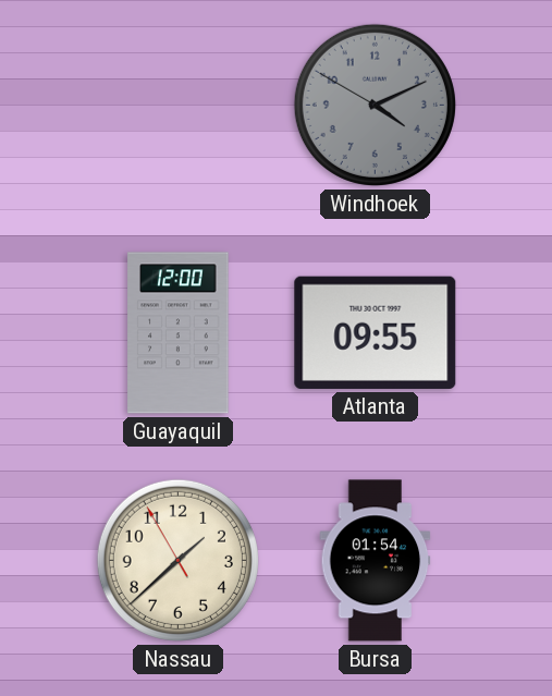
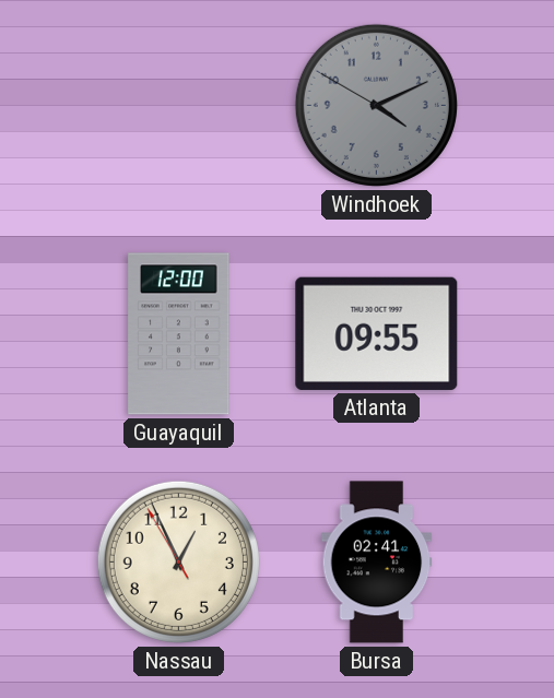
Nassau: 1:37 -> 12:55
Bursa: 01:54 -> 02:41
